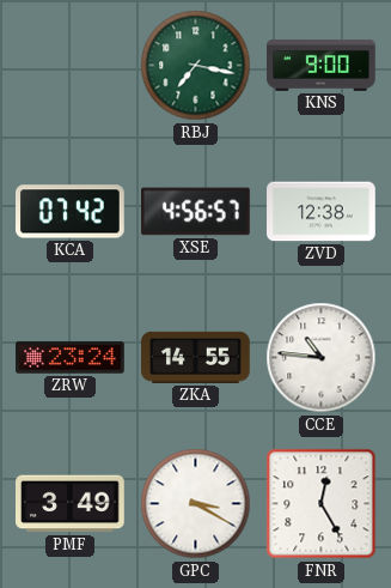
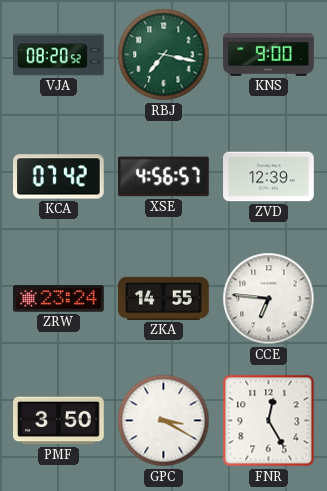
VJA: none -> 08:20
ZVD: 12:38 -> 12:39
CCE: 10:46 -> 6:46
PMF: 3:49 -> 3:50
